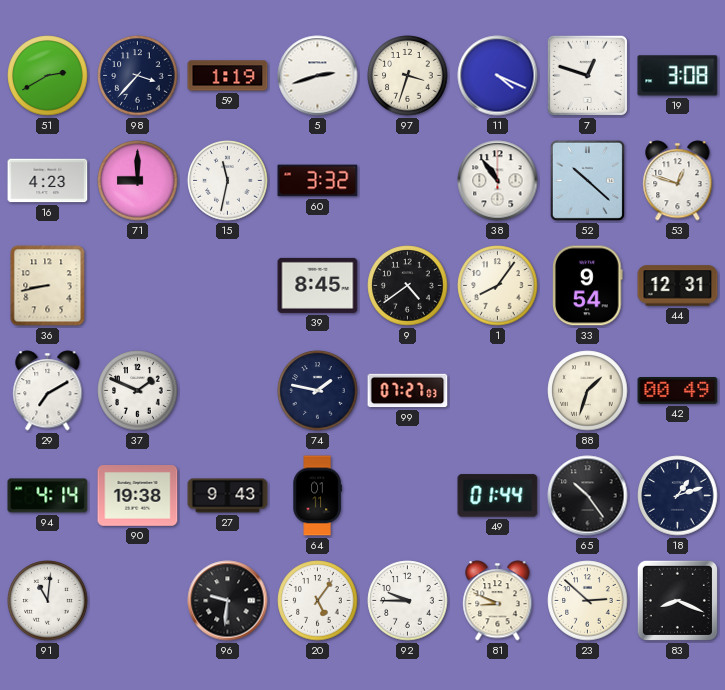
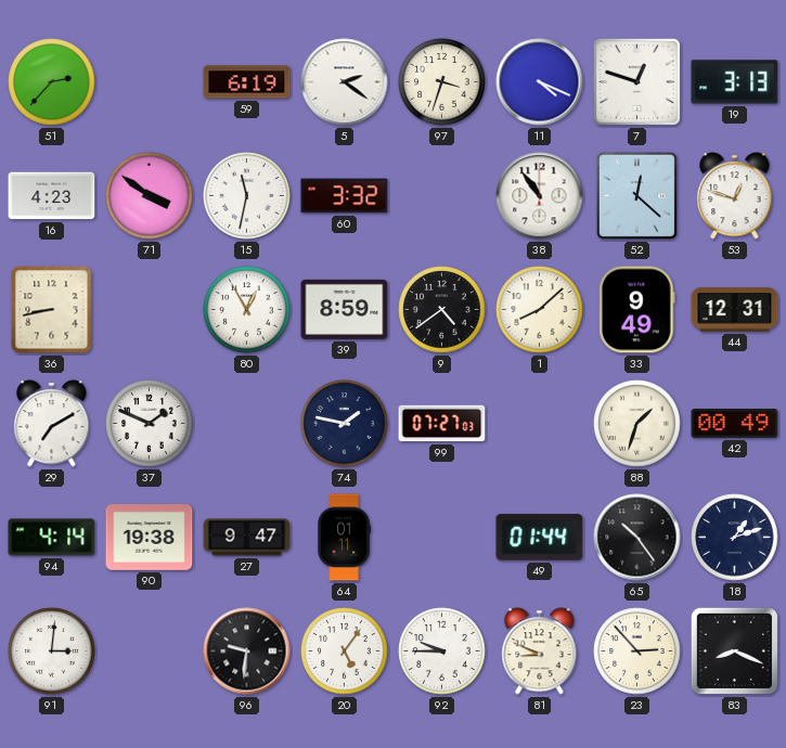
51: 2:40 -> 2:37
98: 3:37 -> none
59: 1:19 -> 6:19
5: 2:42 -> 2:21
19: 3:08 -> 3:13
71: 9:00 -> 3:51
52: 10:22 -> 12:22
80: none -> 12:55
39: 8:45 -> 8:59
1: 8:06 -> 8:08
33: 9:54 -> 9:49
27: 9:43 -> 9:47
91: 11:01 -> 3:01
23: 2:52 -> 2:53
